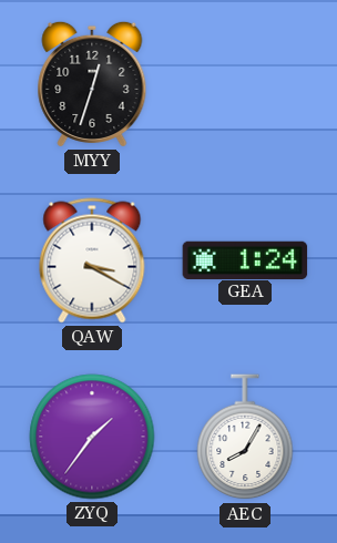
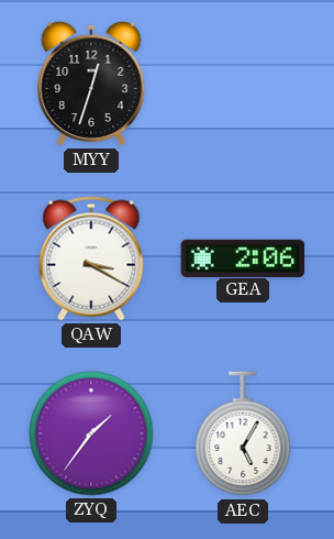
GEA: 1:24 -> 2:06
AEC: 8:05 -> 5:05
